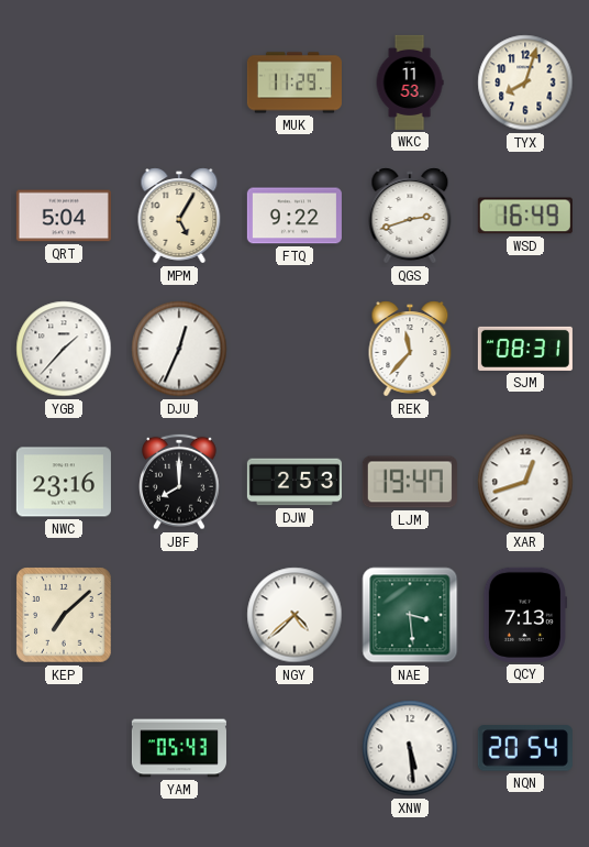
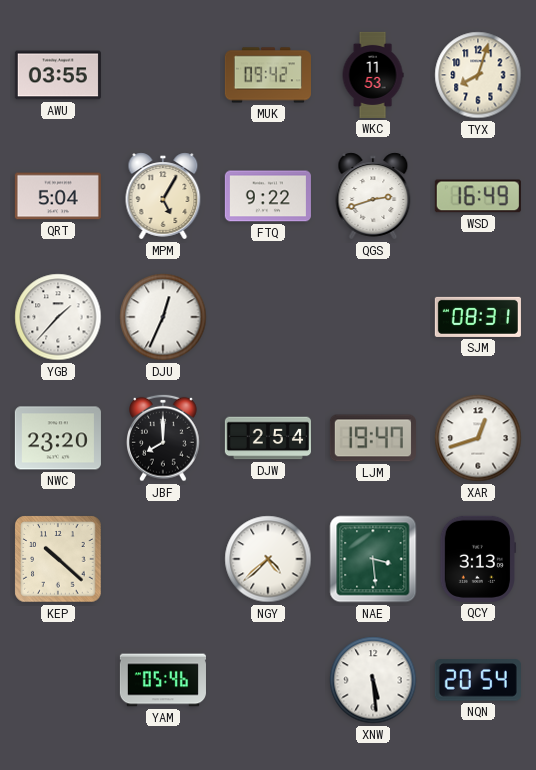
AWU: none -> 03:55
MUK: 11:29 -> 09:42
REK: 11:37 -> none
NWC: 23:16 -> 23:20
DJW: 2:53 -> 2:54
KEP: 7:08 -> 10:22
QCY: 7:13 -> 3:13
YAM: 05:43 -> 05:46
